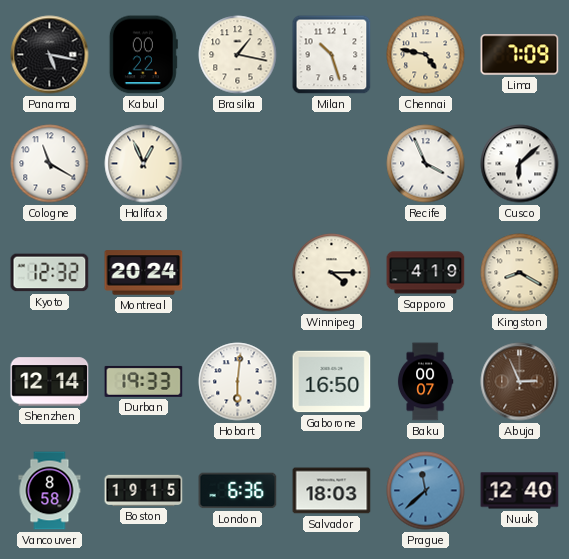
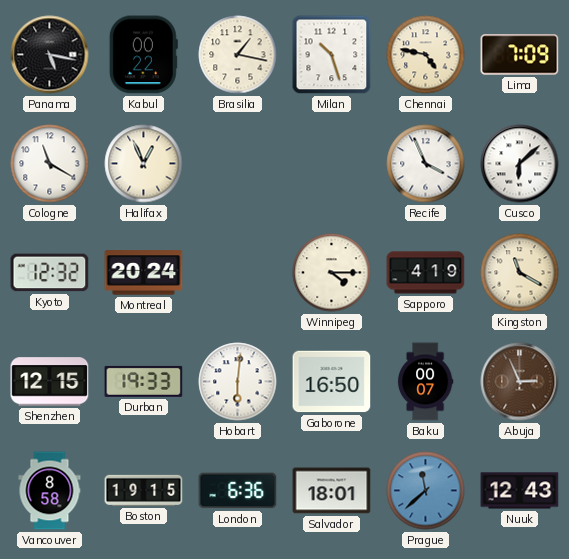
Kingston: 8:20 -> 11:20
Shenzhen: 12:14 -> 12:15
Salvador: 18:03 -> 18:01
Nuuk: 12:40 -> 12:43
